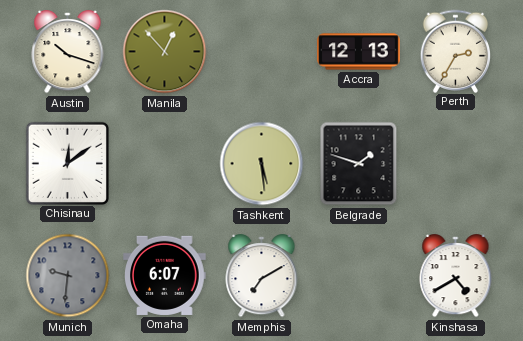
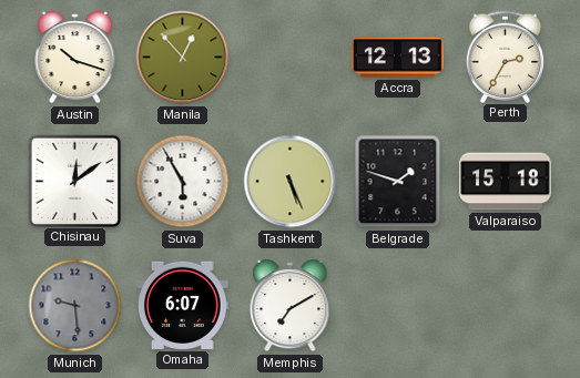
Suva: none -> 5:55
Tashkent: 5:29 -> 5:26
Valparaiso: none -> 15:18
Munich: 9:31 -> 9:29
Kinshasa: 4:40 -> none
